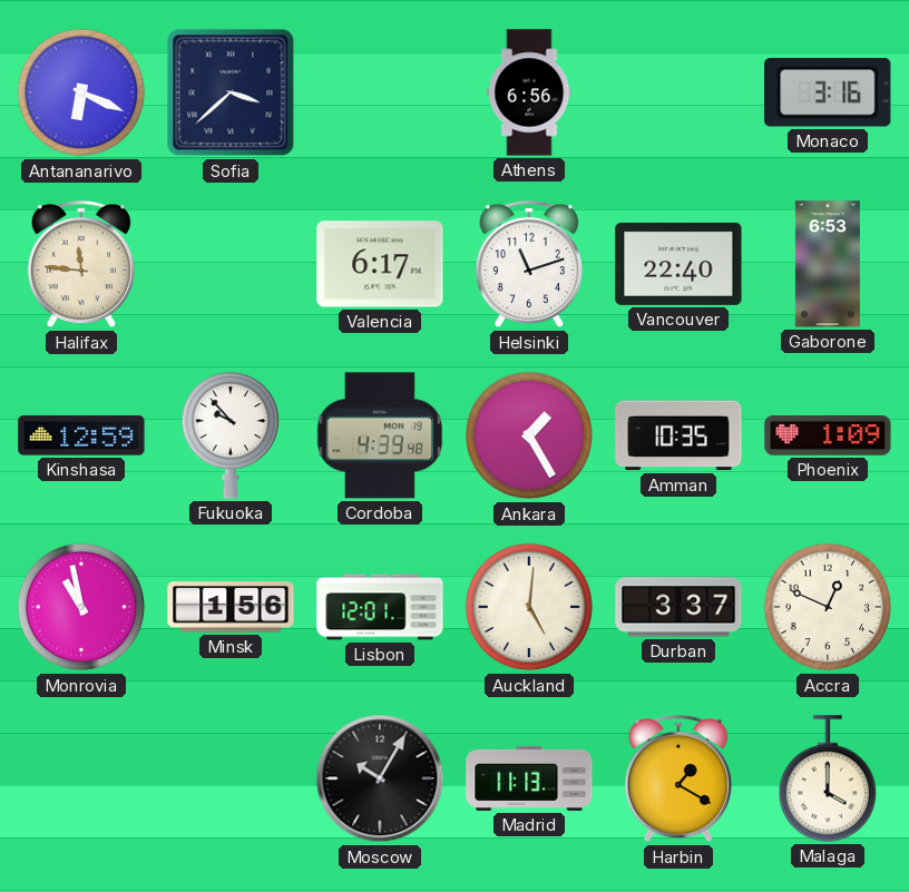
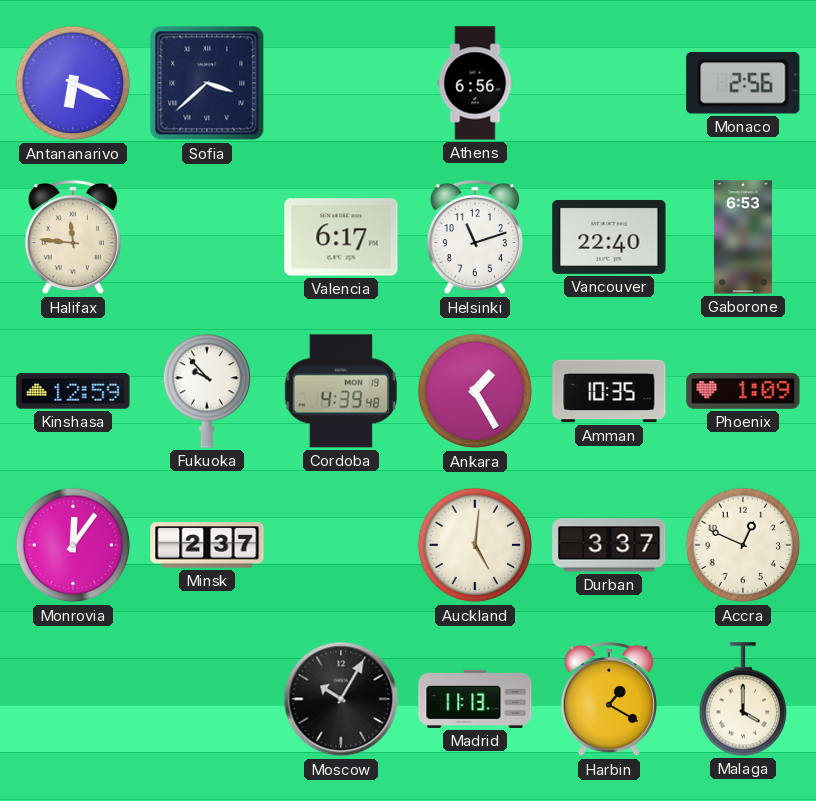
Monaco: 3:16 -> 2:56
Monrovia: 10:58 -> 12:06
Minsk: 1:56 -> 2:37
Lisbon: 12:01 -> none
